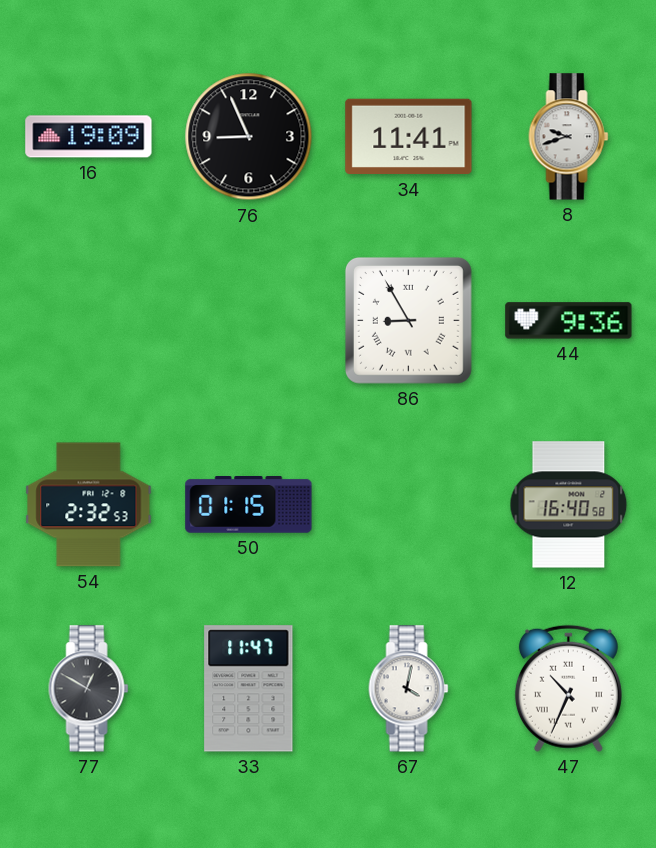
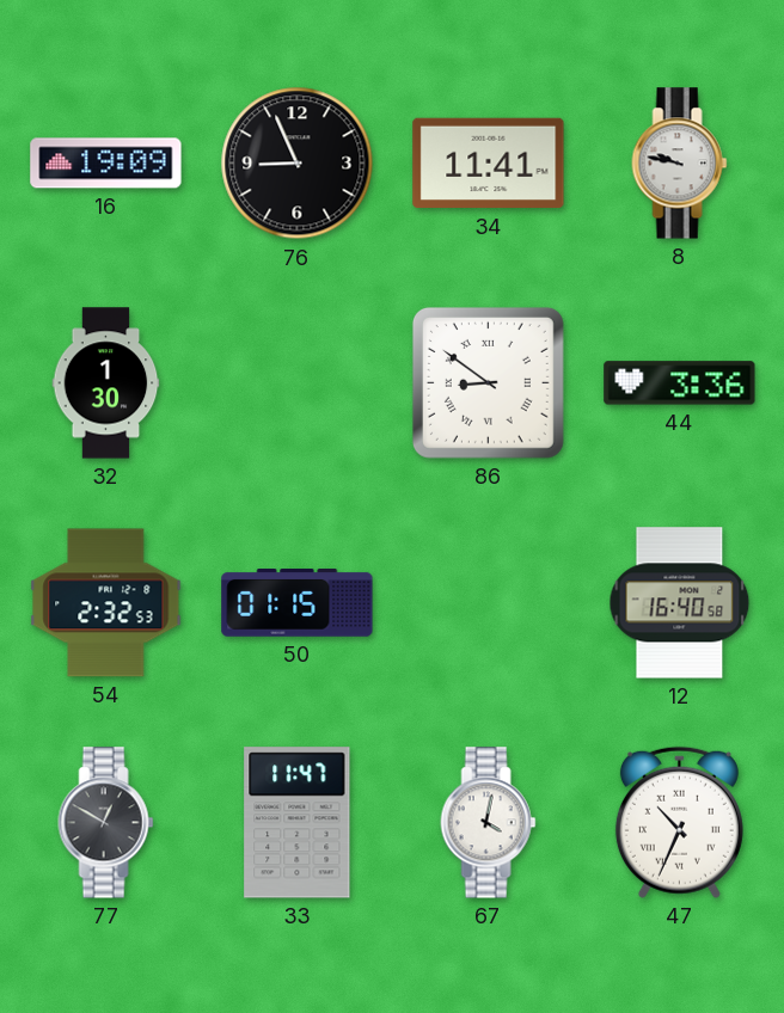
8: 9:42 -> 9:47
32: none -> 1:30
86: 8:55 -> 8:51
44: 9:36 -> 3:36
